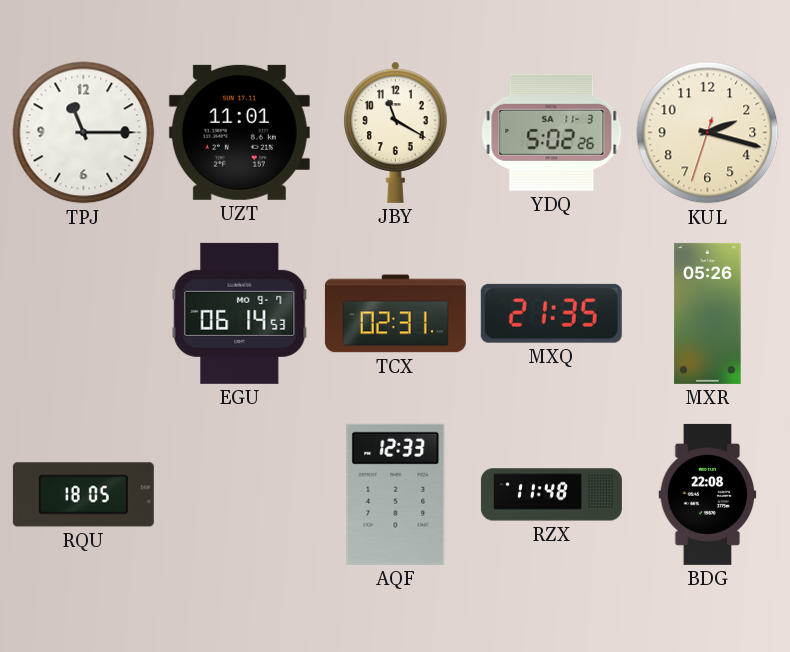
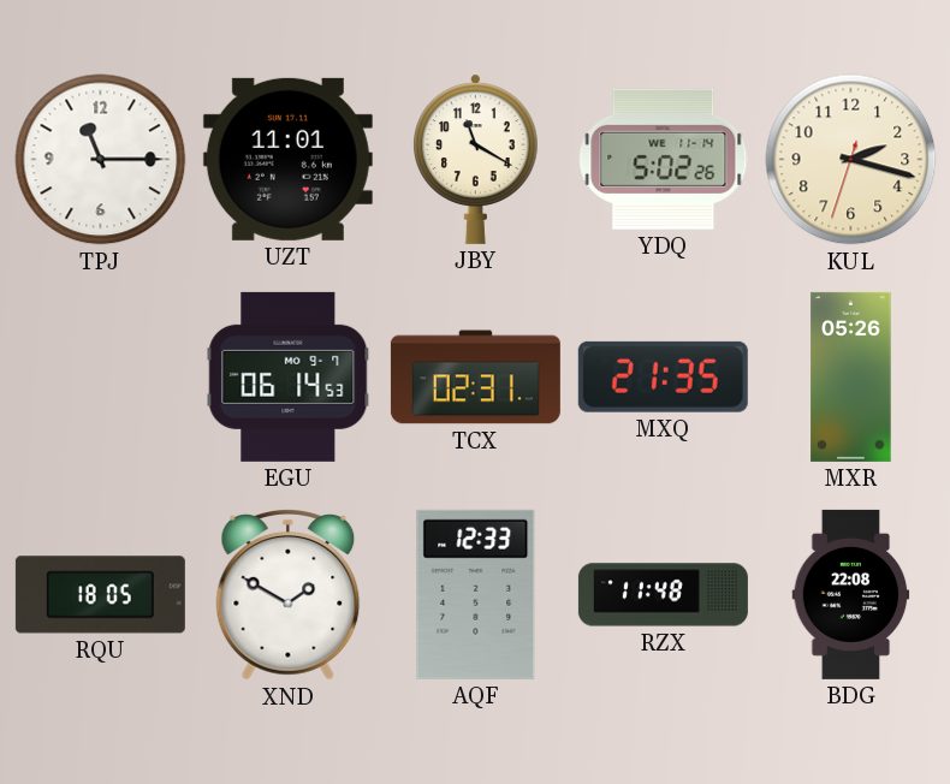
YDQ date: SA 11-3 -> WE 11-14
XND: none -> 1:50
